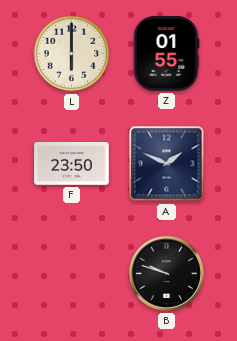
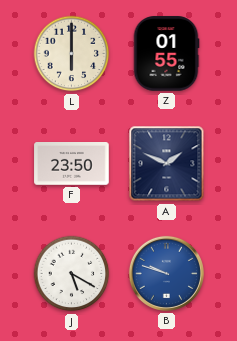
J: none -> 5:20
B dial: black -> blue
